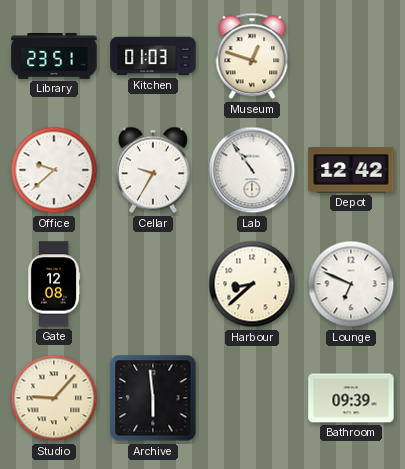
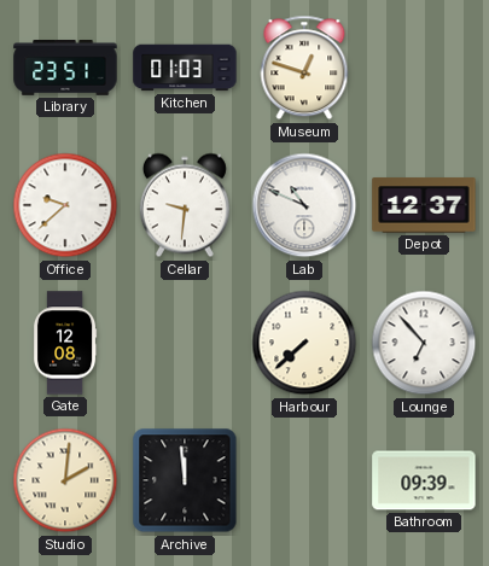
Cellar: 9:35 -> 9:31
Lab: 10:54 -> 10:49
Depot: 12:42 -> 12:37
Harbour: 8:38 -> 7:38
Lounge: 6:49 -> 6:53
Studio: 9:07 -> 2:01
Archive: 5:59 -> 11:59
